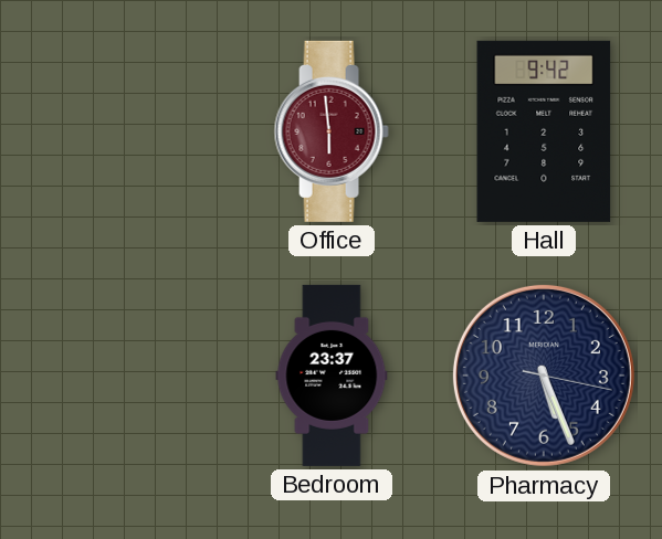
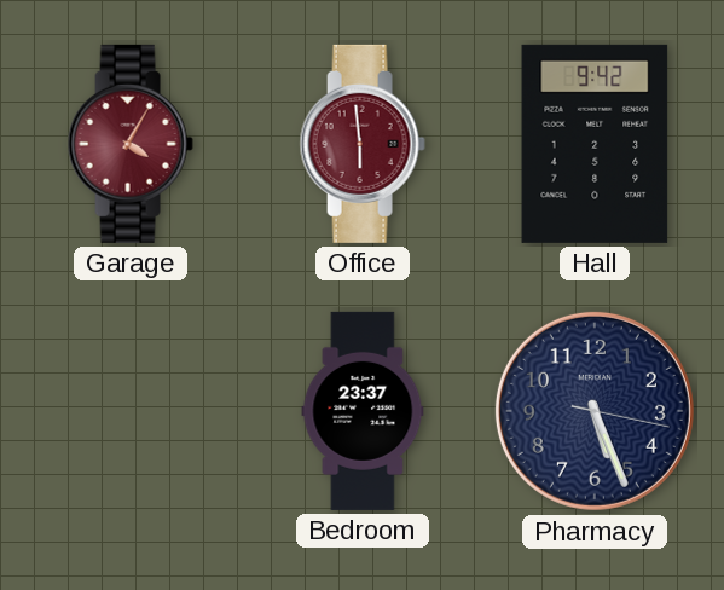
Garage: none -> 4:05
